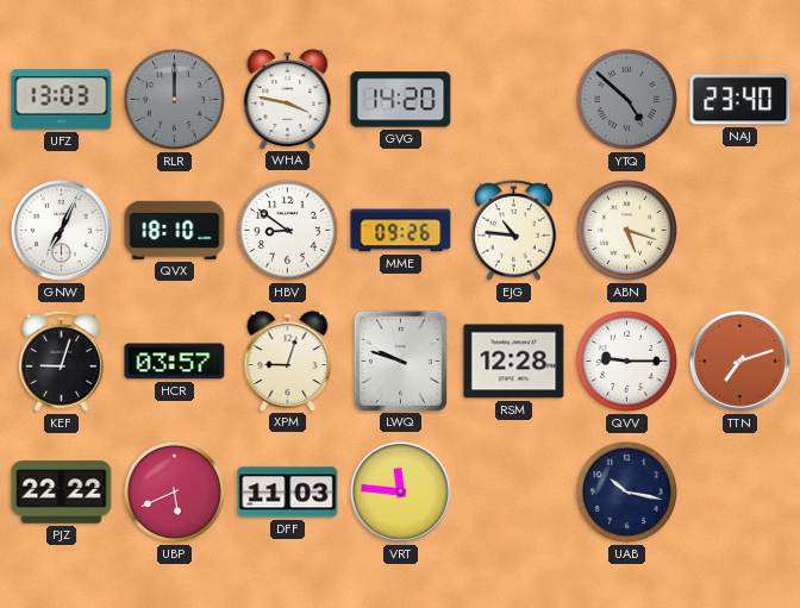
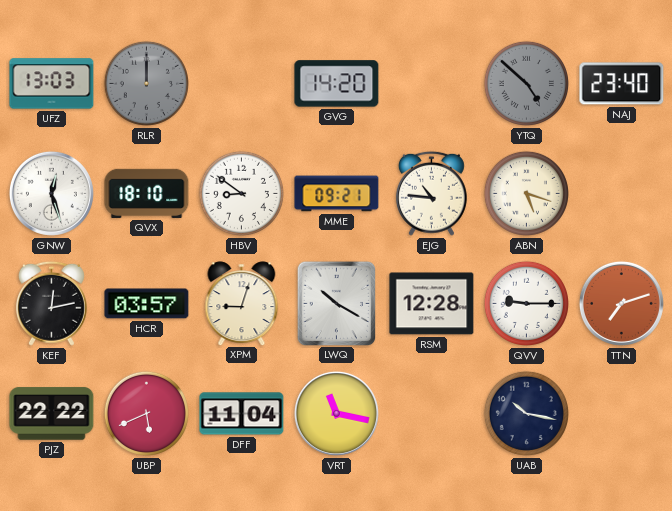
WHA: 3:47 -> none
GNW: 7:04 -> 12:27
MME: 09:26 -> 09:21
KEF: 9:03 -> 12:13
LWQ: 9:48 -> 10:20
DFF: 11:03 -> 11:04
VRT: 11:46 -> 11:17
